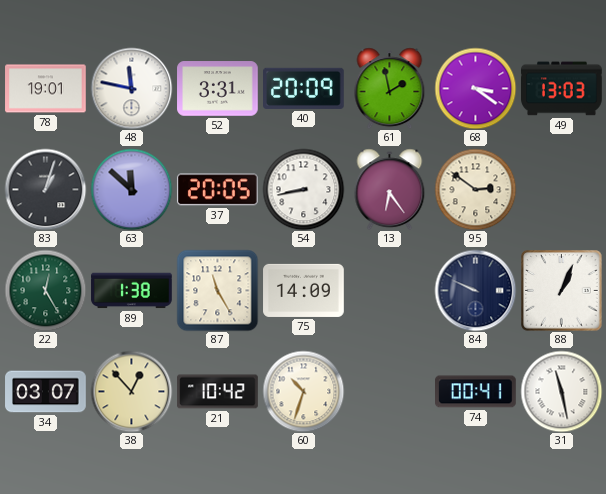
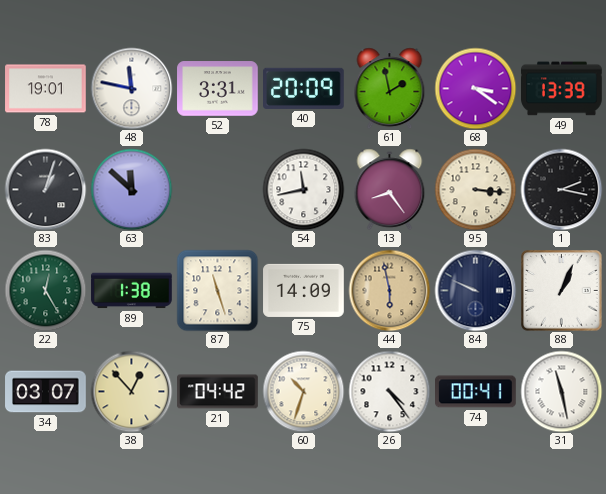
49: 13:03 -> 13:39
37: 20:05 -> none
54: 8:43 -> 11:43
13: 6:24 -> 8:24
95: 2:51 -> 3:16
1: none -> 2:17
87: 11:25 -> 11:27
44: none -> 5:58
21: 10:42 -> 04:42
26: none -> 4:24
